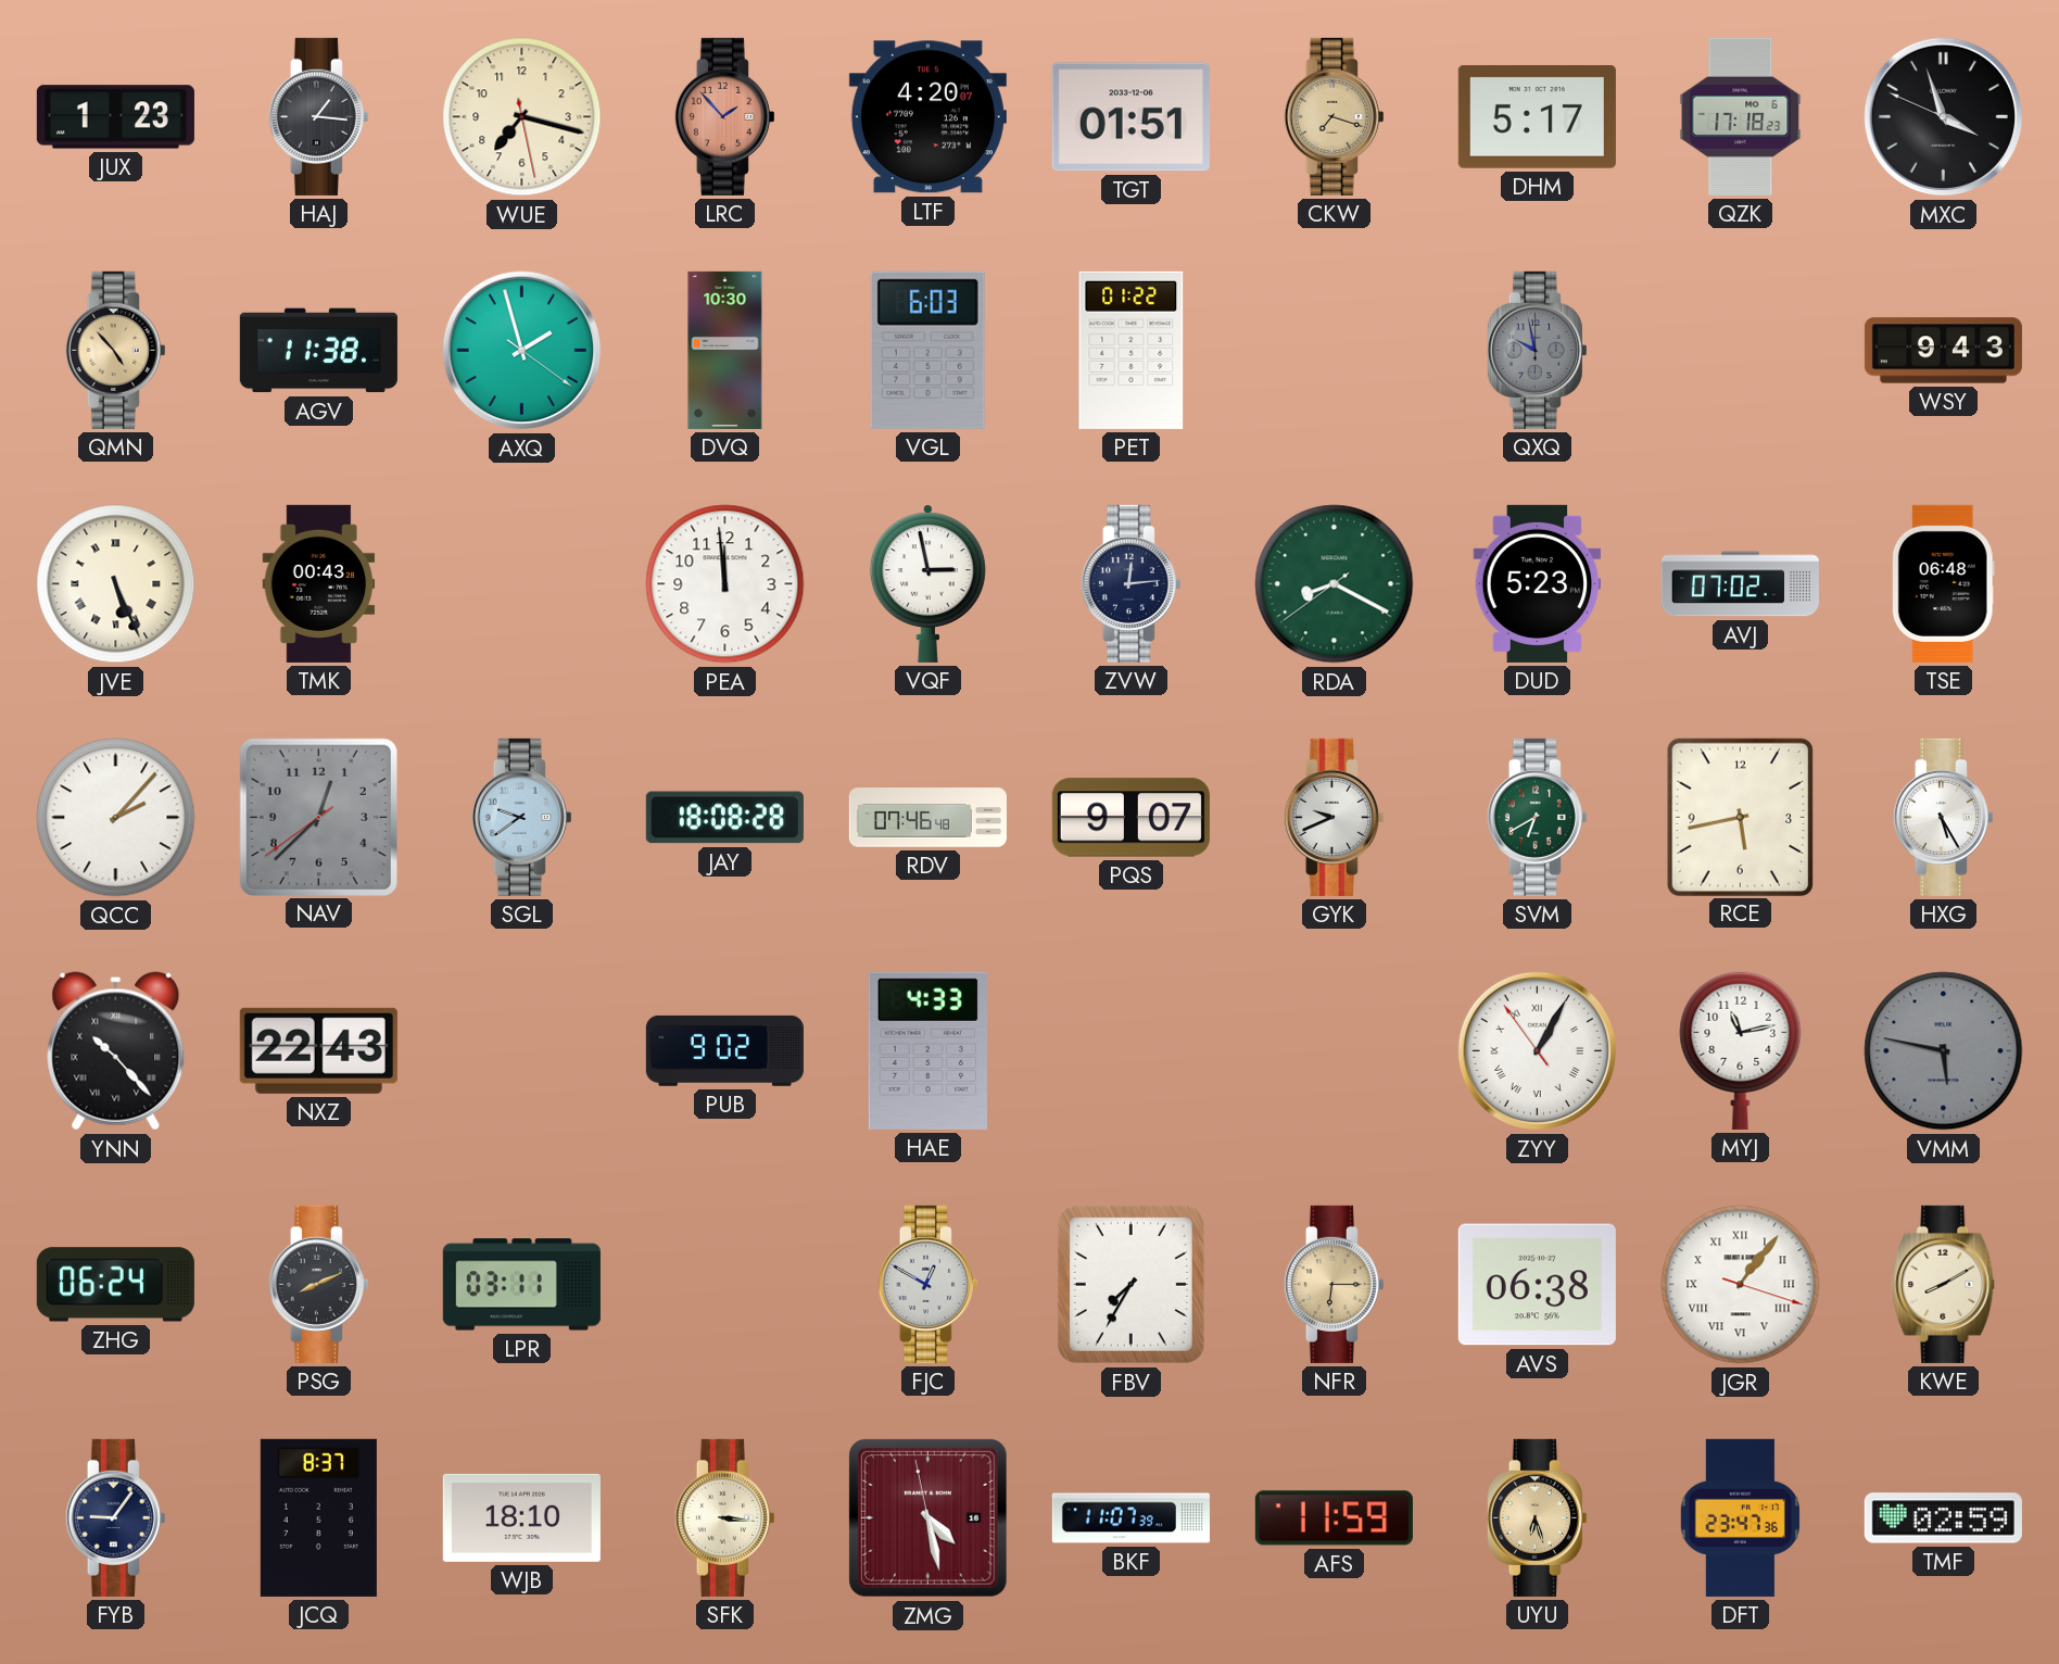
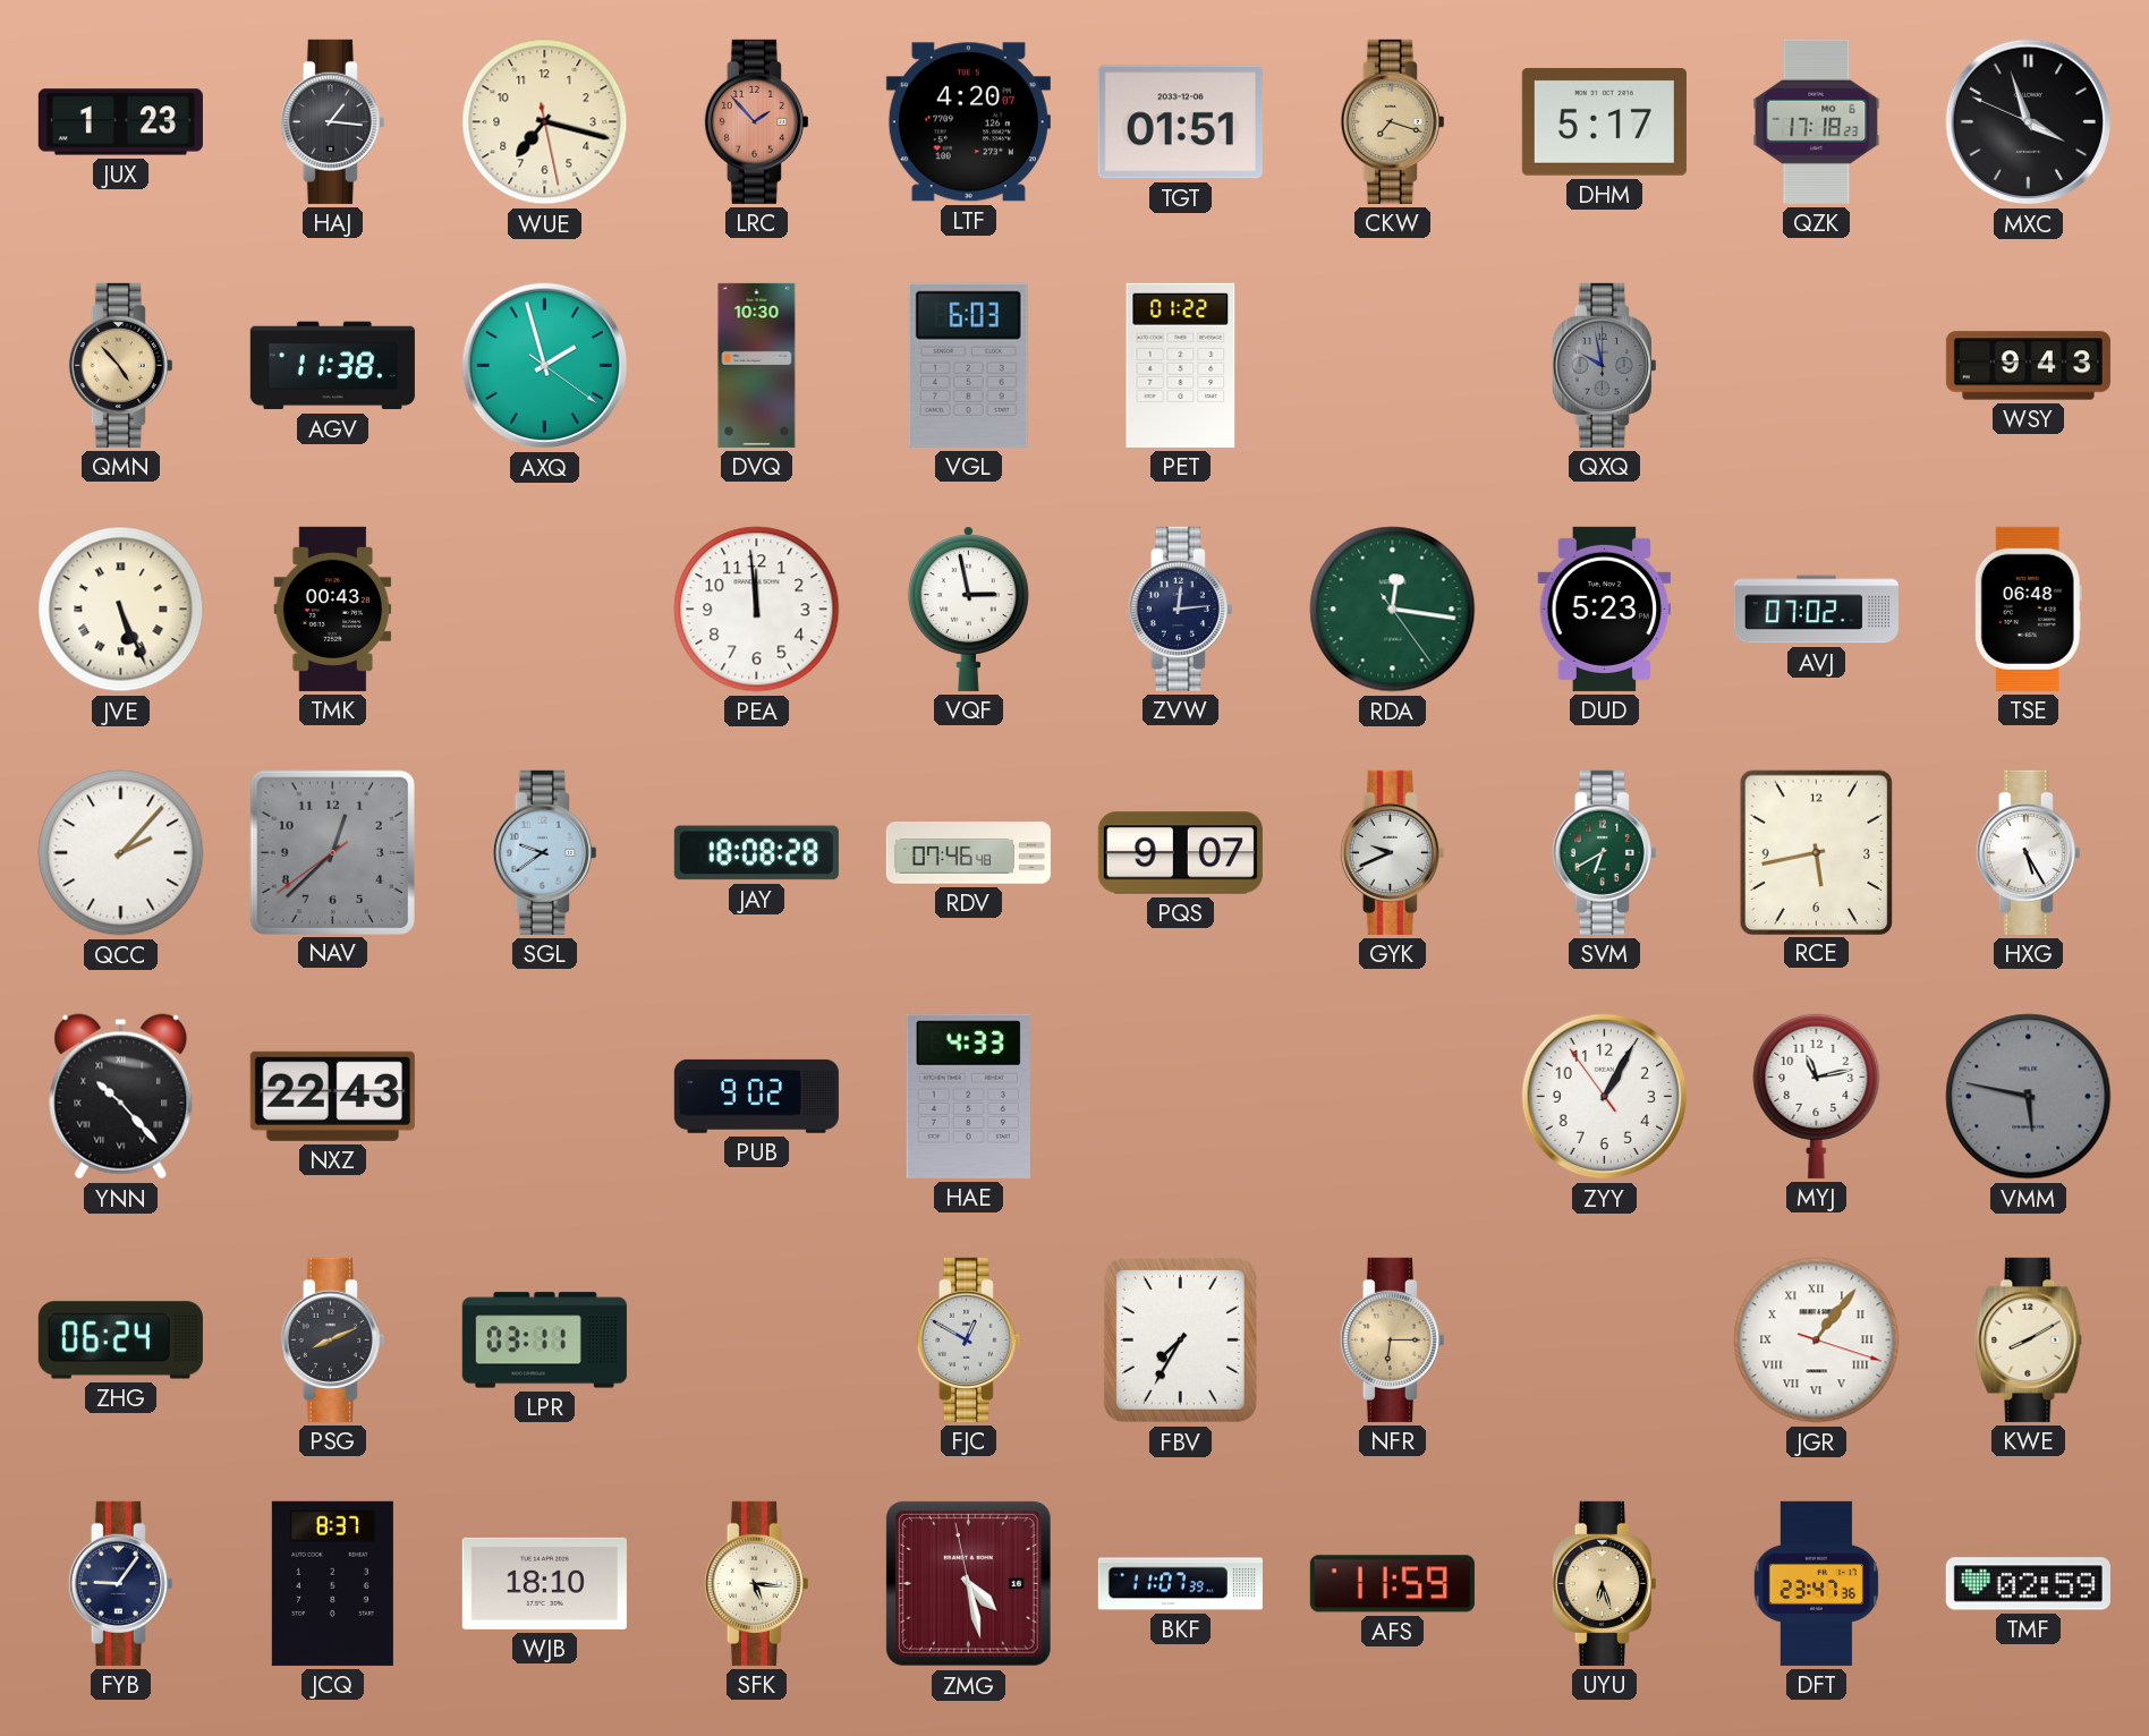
RDA: 8:19 -> 12:16
ZYY numerals: Roman -> Arabic
AVS: 06:38 -> none
SFK: 3:16 -> 5:16
